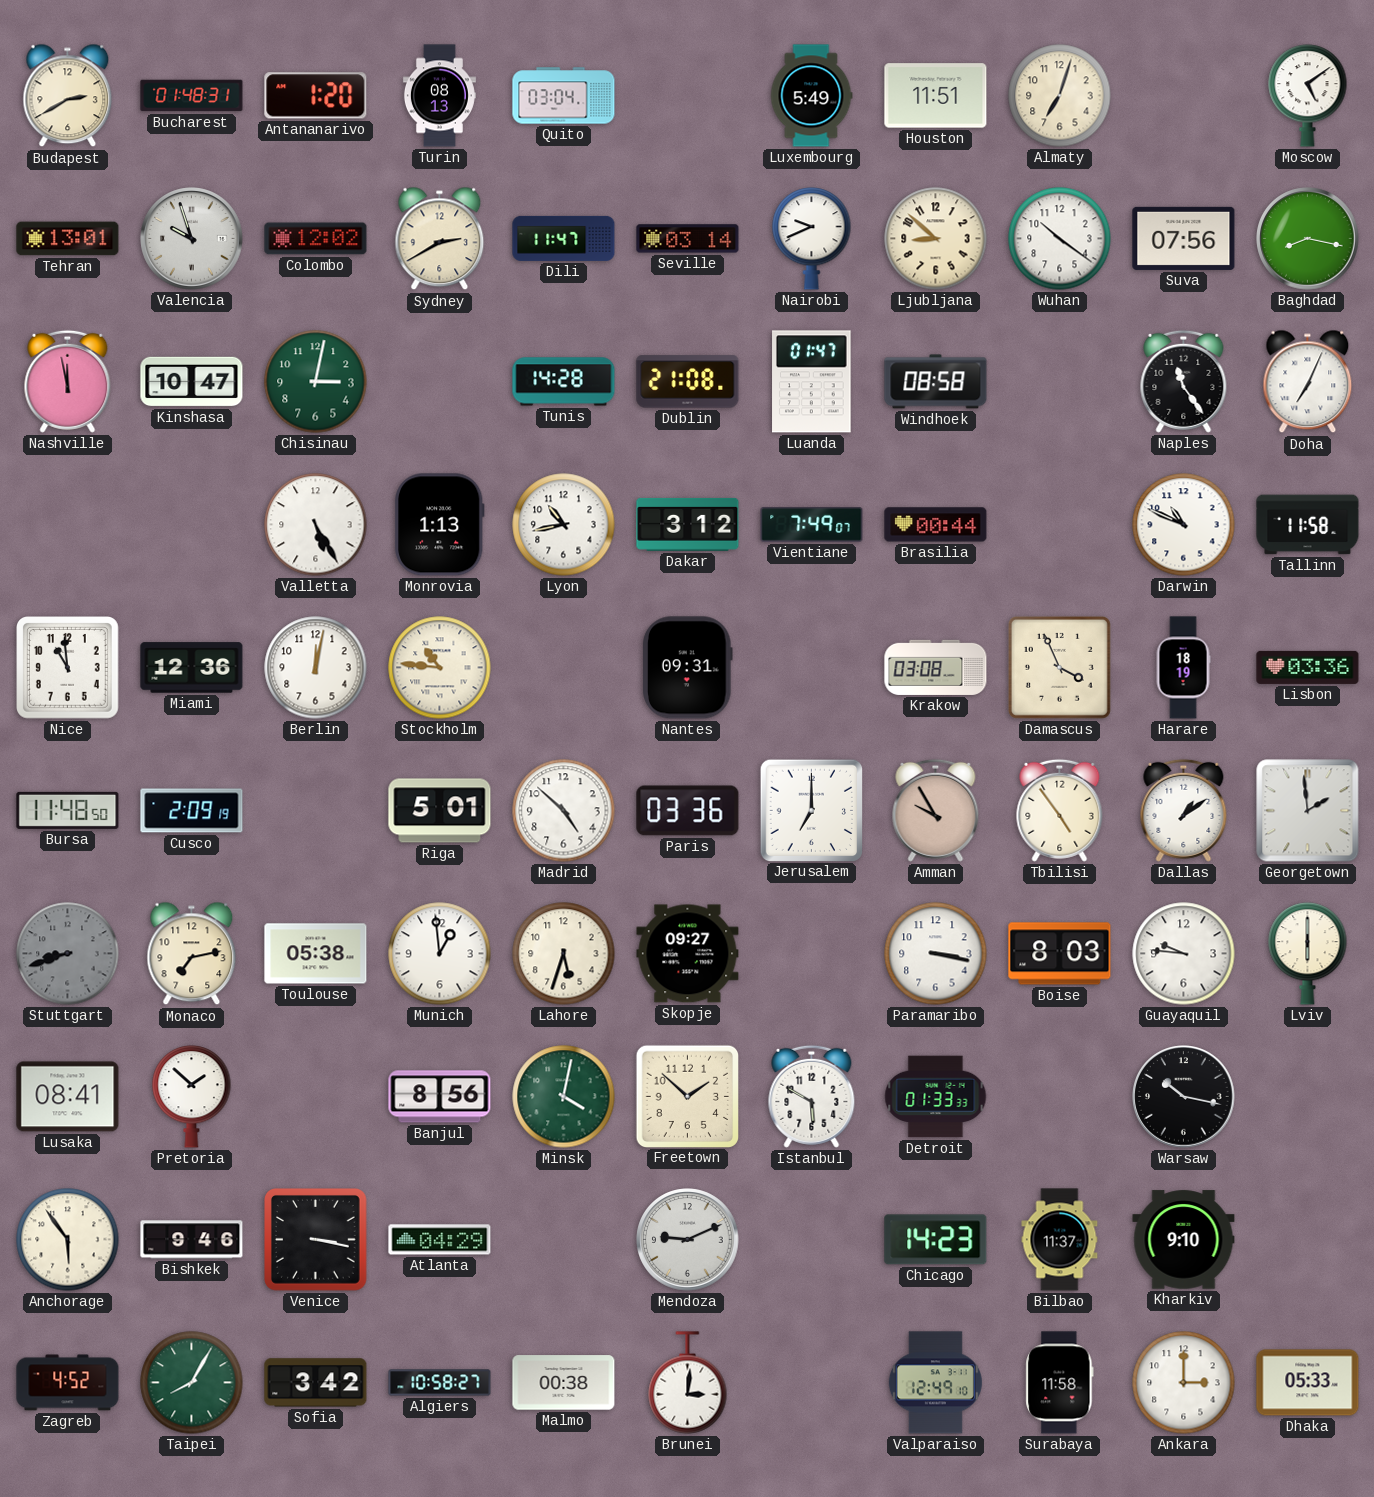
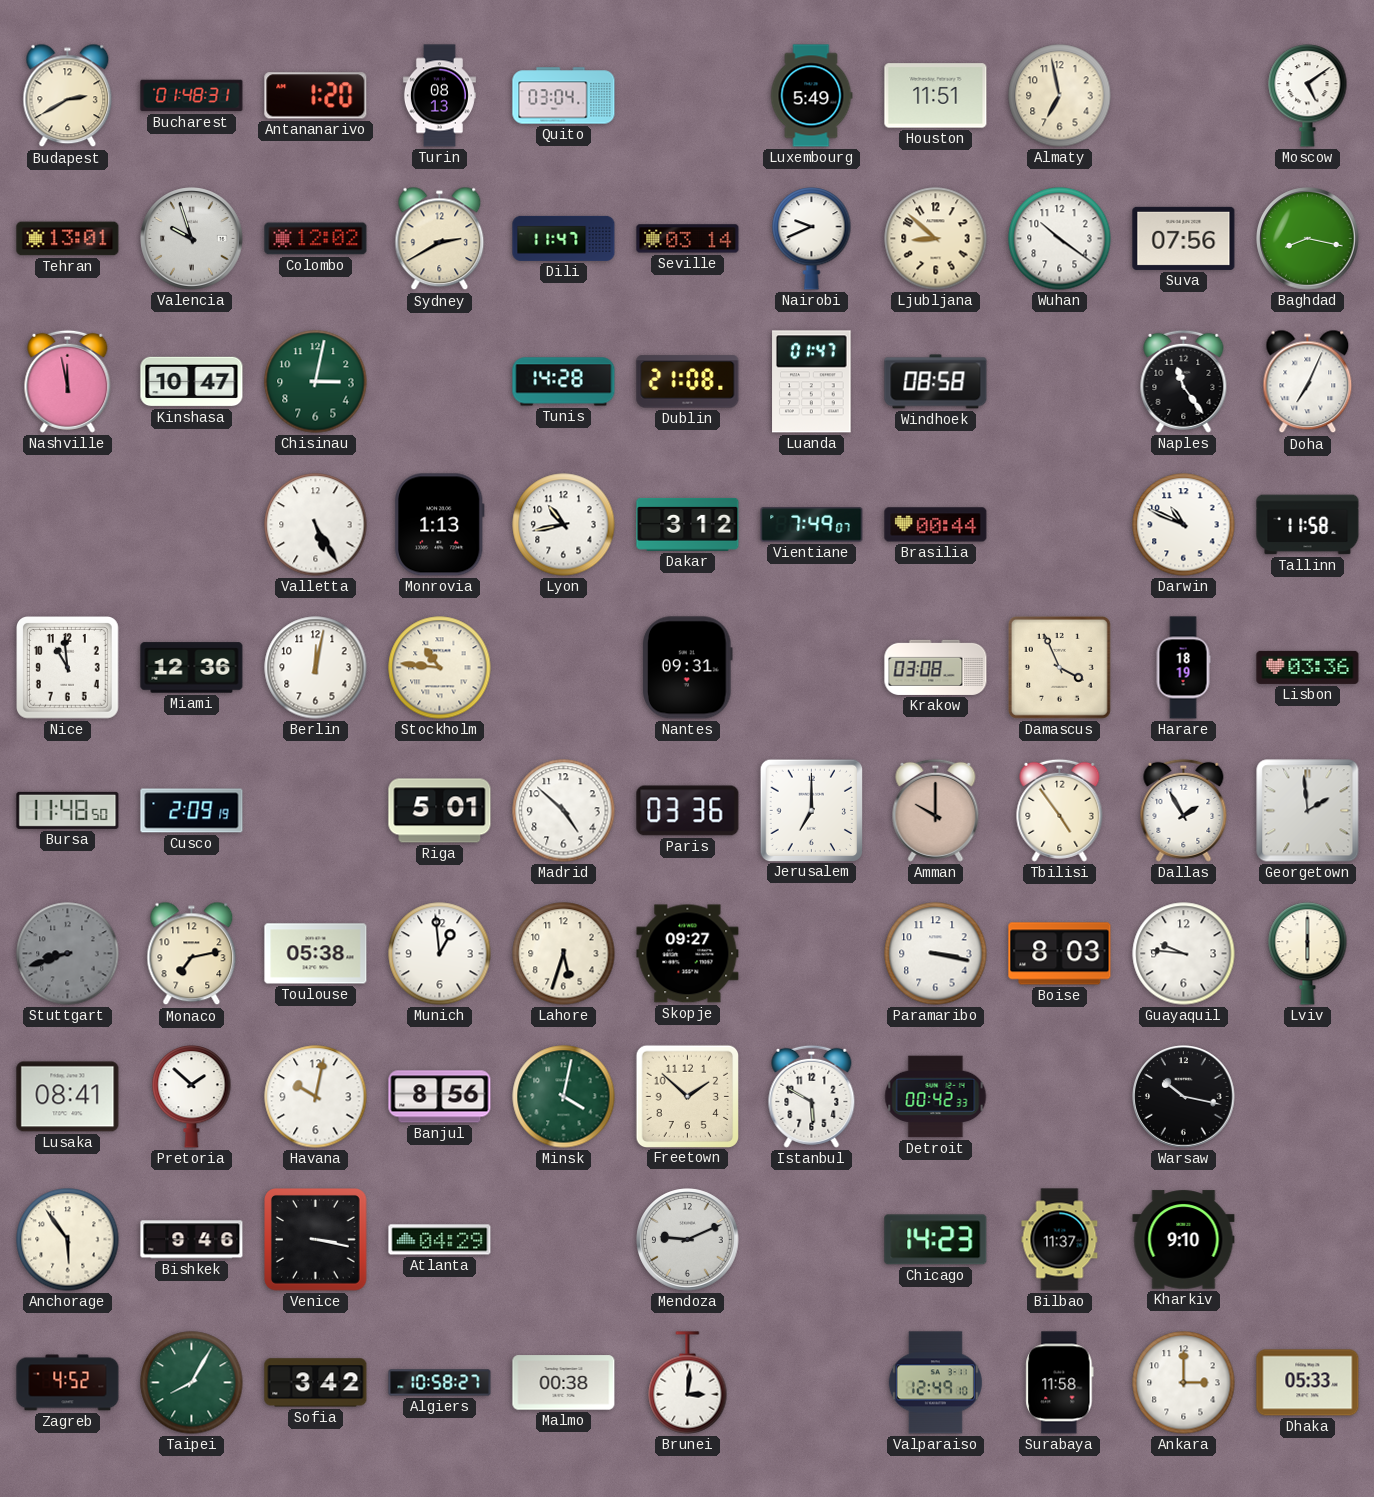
Almaty: 7:03 -> 6:58
Amman: 9:55 -> 10:00
Dallas: 1:09 -> 1:55
Havana: none -> 10:02
Detroit: 01:33 -> 00:42
